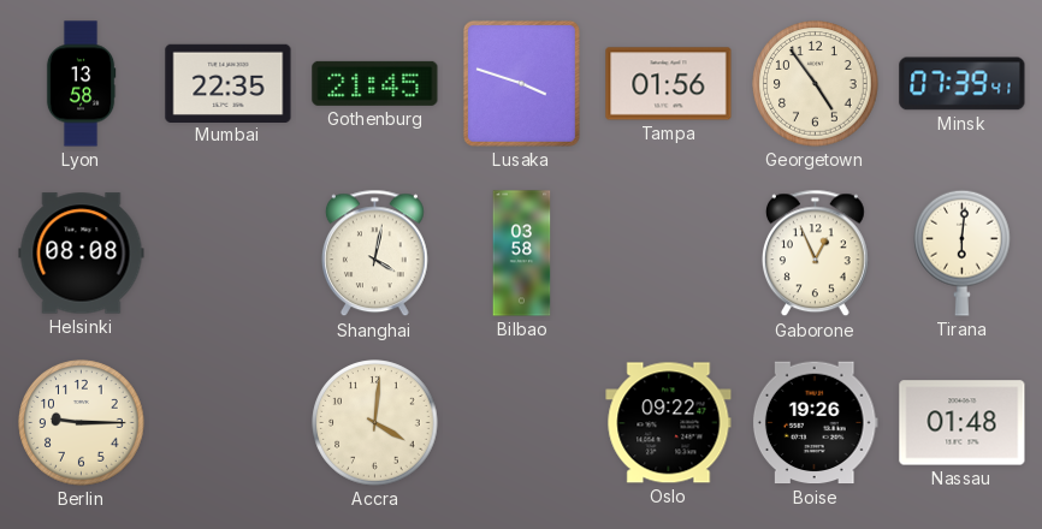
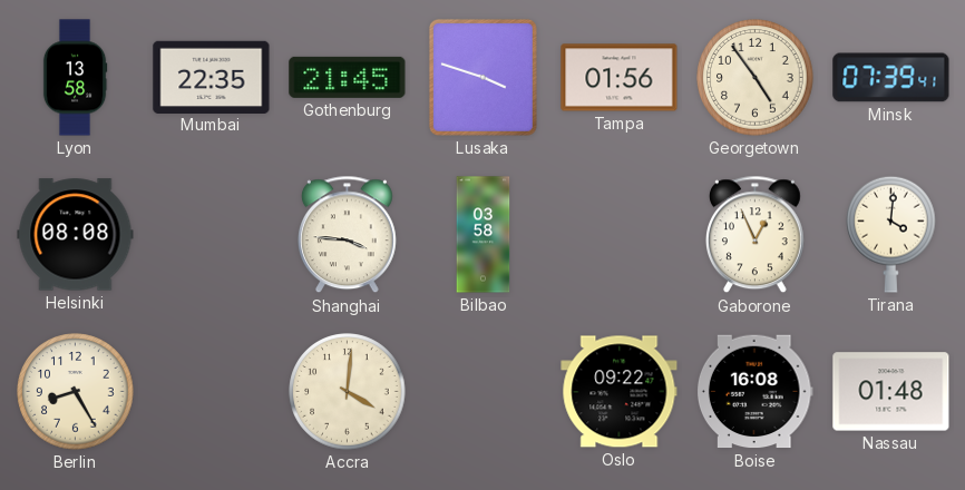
Shanghai: 4:02 -> 3:46
Tirana: 6:01 -> 4:01
Berlin: 9:15 -> 8:25
Boise: 19:26 -> 16:08
